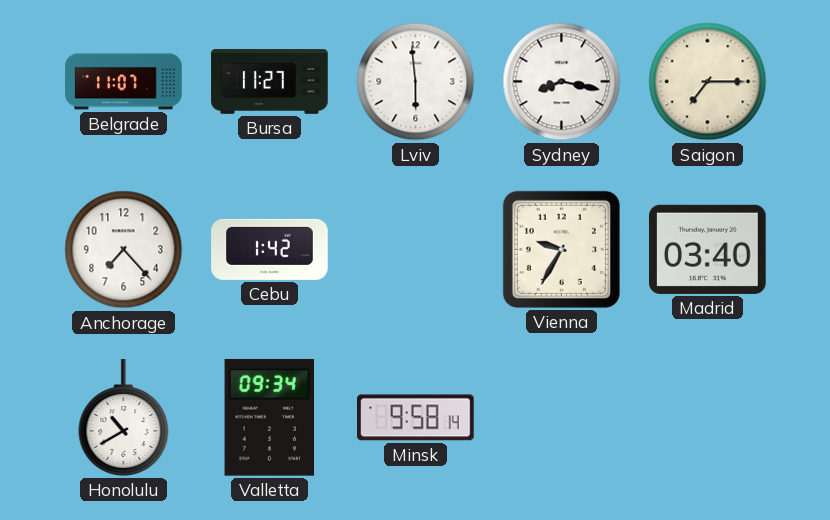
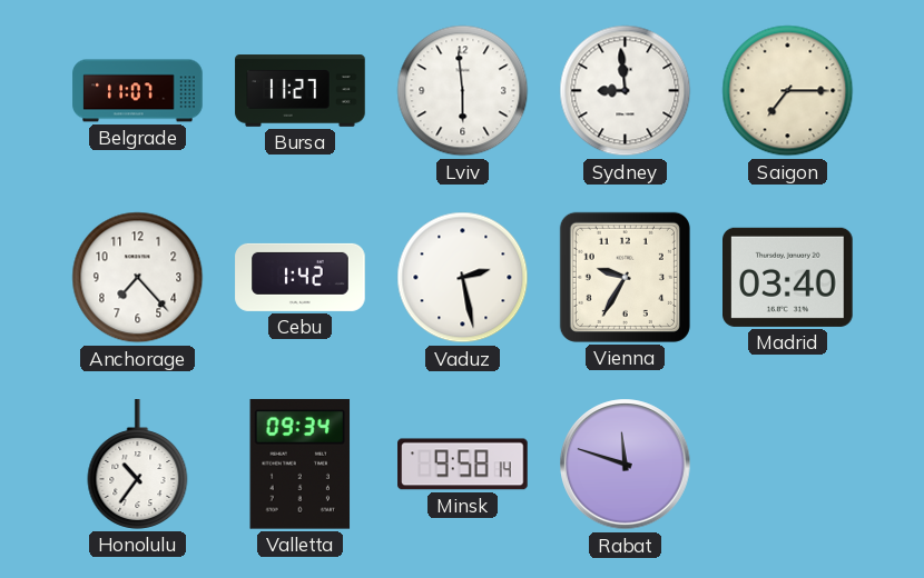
Sydney: 8:17 -> 8:59
Vaduz: none -> 2:28
Honolulu: 10:40 -> 10:36
Rabat: none -> 11:48
